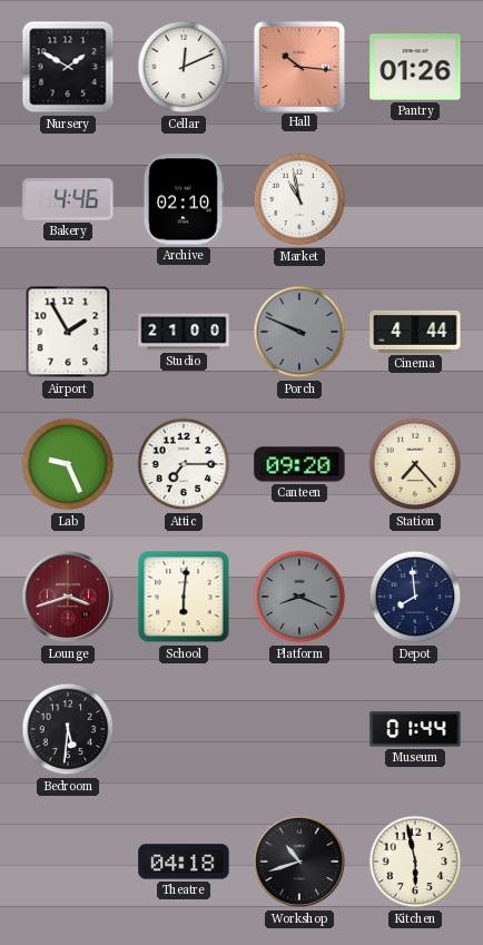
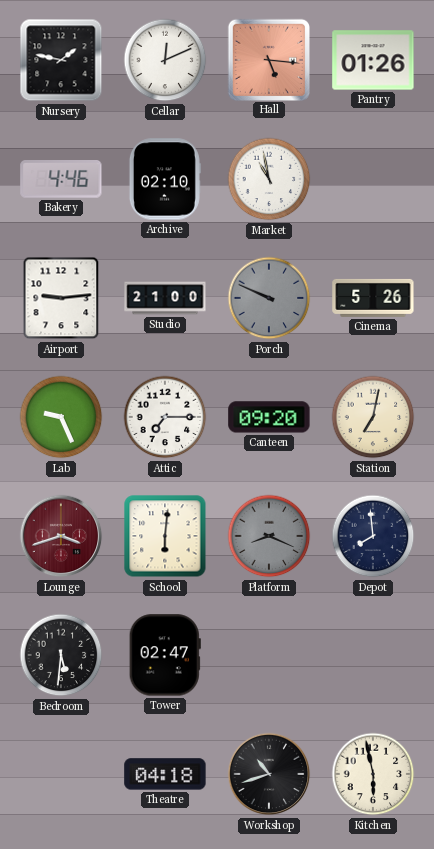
Nursery: 1:50 -> 1:47
Hall: 10:16 -> 5:16
Airport: 1:55 -> 9:14
Cinema: 4:44 -> 5:26
Station: 7:23 -> 7:02
Tower: none -> 02:47
Museum: 01:44 -> none
